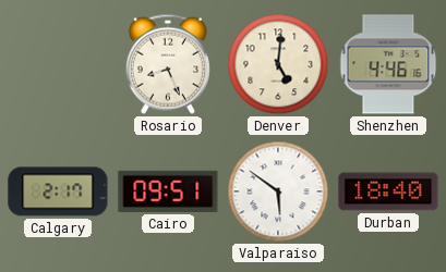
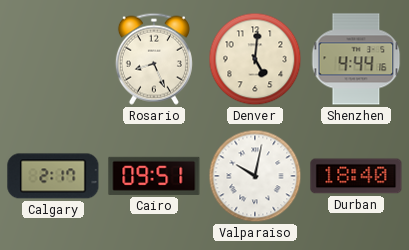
Shenzhen: 4:46 -> 4:44
Valparaiso: 5:51 -> 10:02
